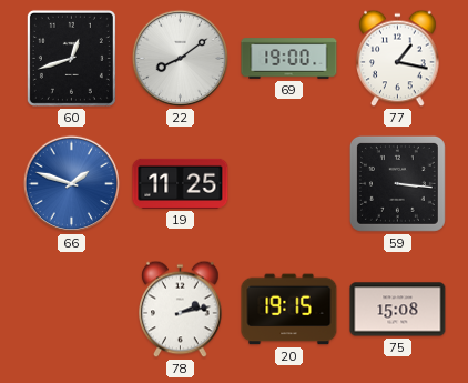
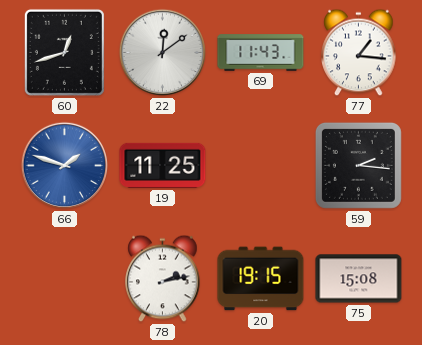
22: 8:09 -> 12:09
69: 19:00 -> 11:43
77: 1:17 -> 1:16
59: 3:16 -> 2:16
